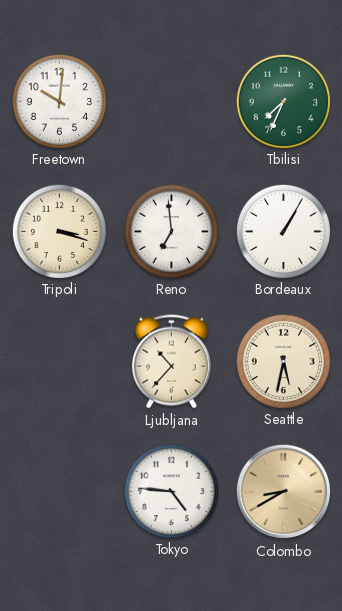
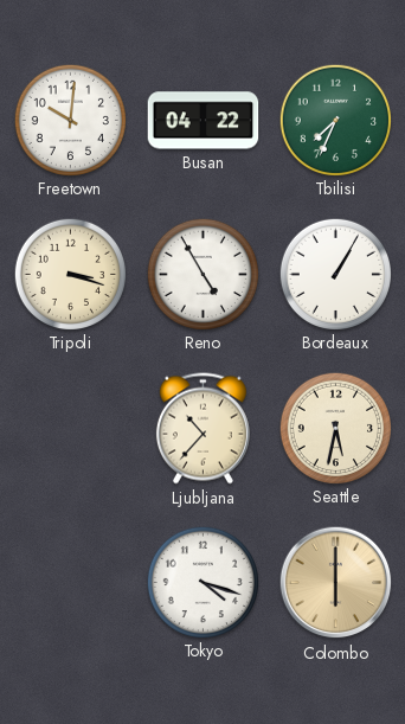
Busan: none -> 04:22
Reno: 6:59 -> 4:55
Tokyo: 4:46 -> 4:18
Colombo: 8:40 -> 6:00
